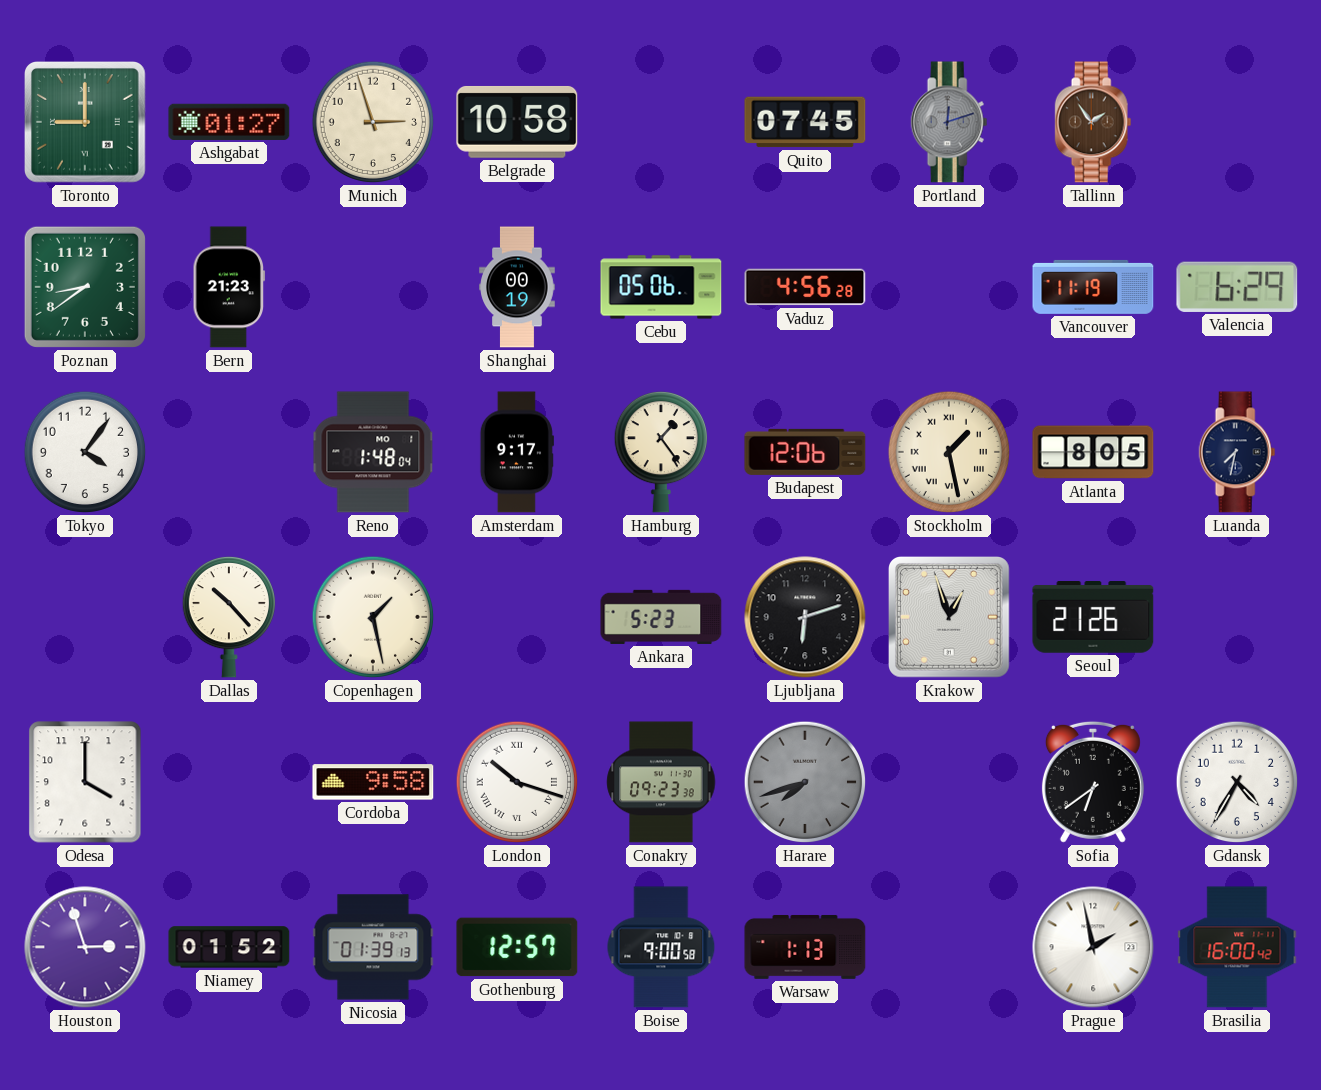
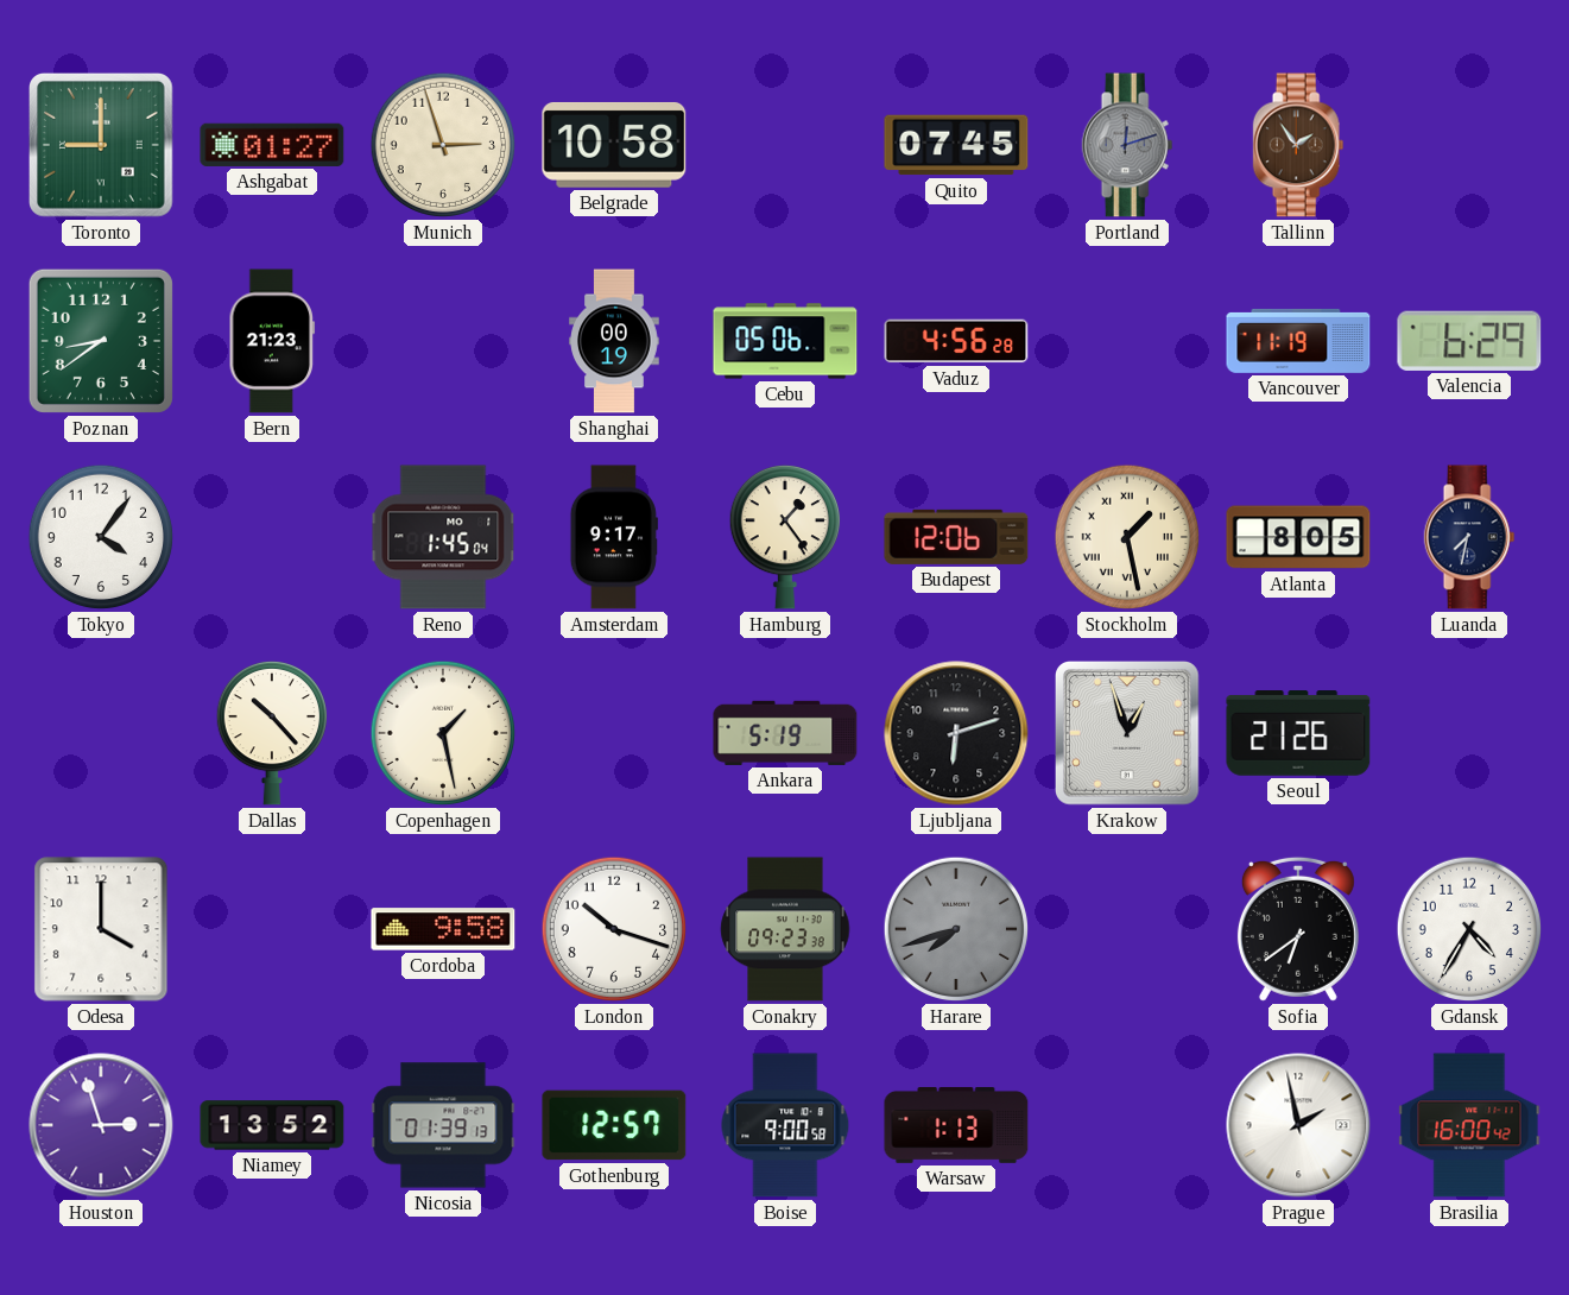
Reno: 1:48 -> 1:45
Ankara: 5:23 -> 5:19
London numerals: Roman -> Arabic
Niamey: 01:52 -> 13:52
